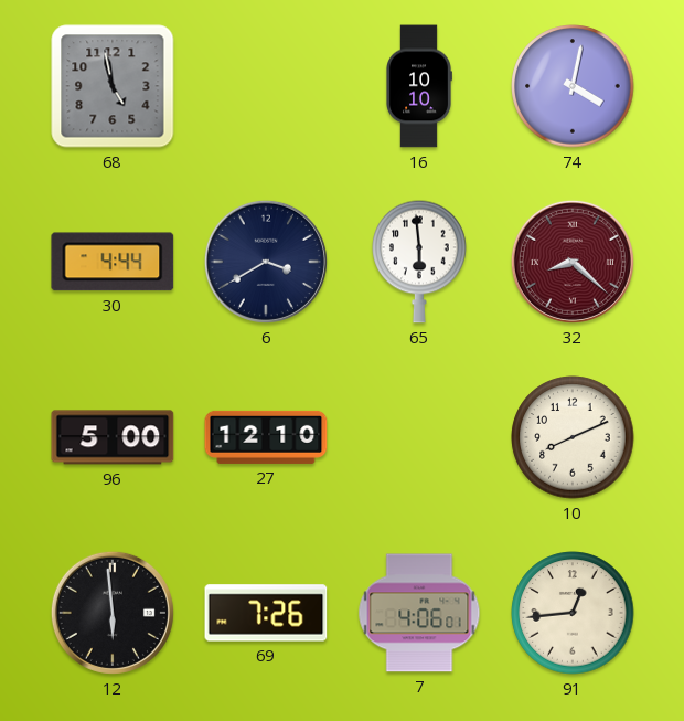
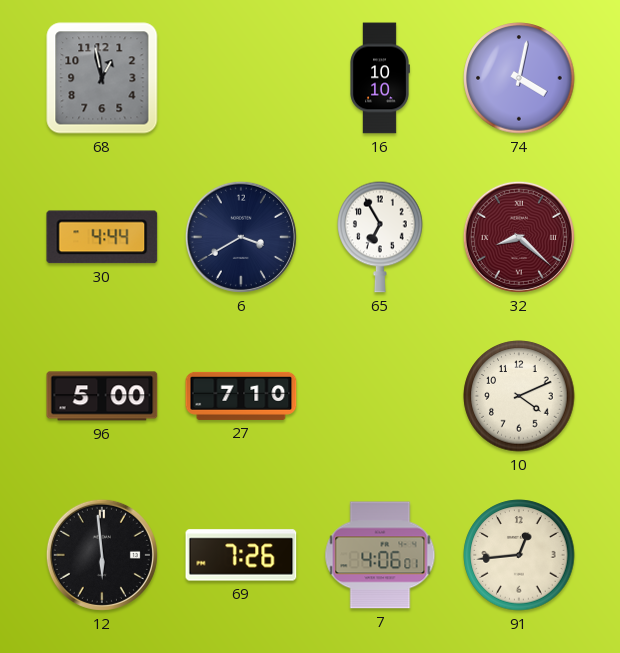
68: 4:58 -> 12:58
65: 5:59 -> 6:55
27: 12:10 -> 7:10
10: 8:11 -> 4:11
